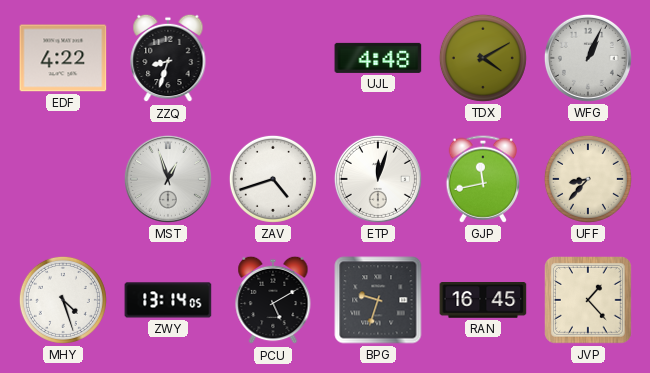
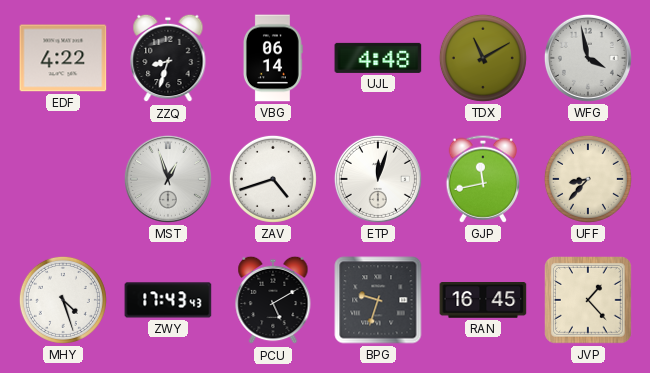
VBG: none -> 06:14
TDX: 4:10 -> 11:10
WFG: 1:04 -> 3:58
ZWY: 13:14 -> 17:43
